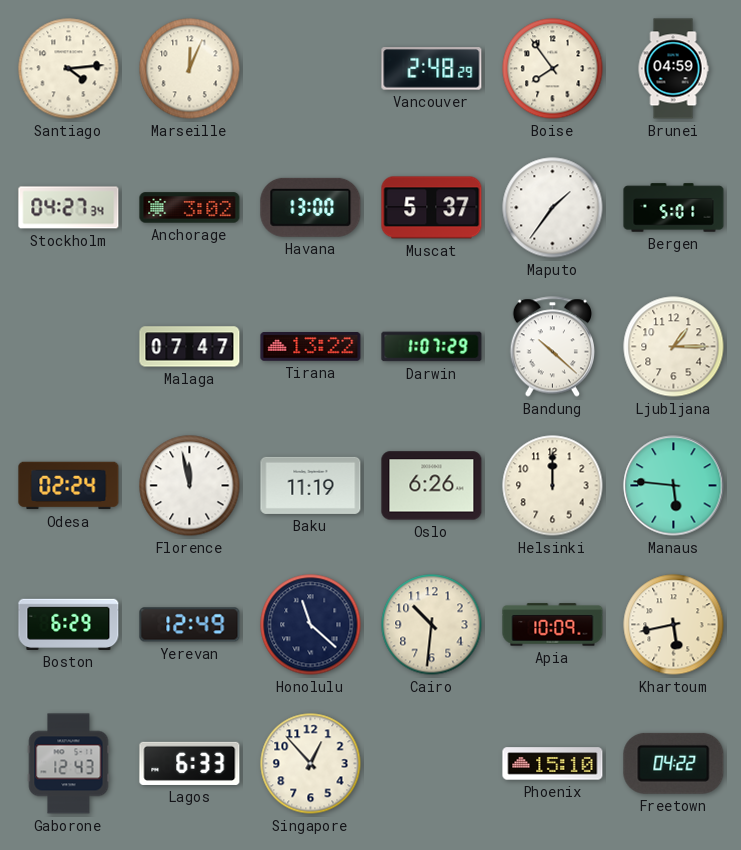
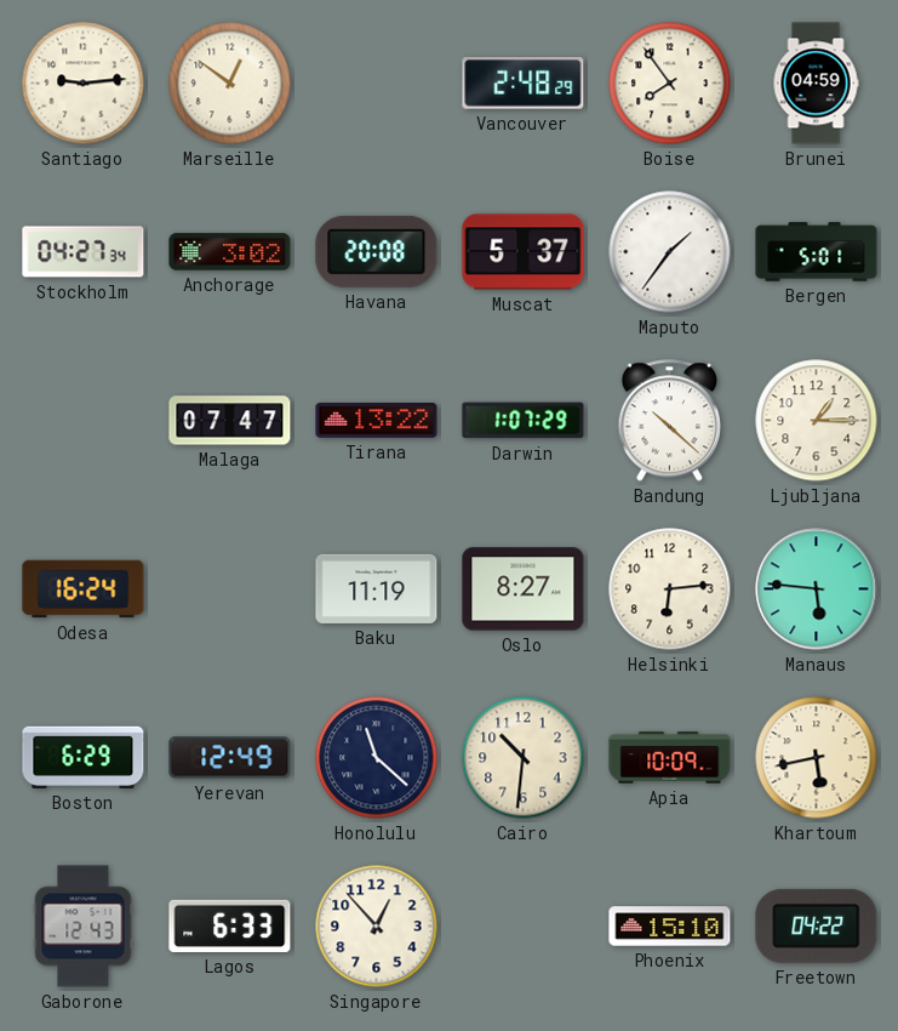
Santiago: 4:14 -> 9:14
Marseille: 12:04 -> 12:51
Havana: 13:00 -> 20:08
Odesa: 02:24 -> 16:24
Florence: 11:58 -> none
Oslo: 6:26 -> 8:27
Helsinki: 12:00 -> 6:14
